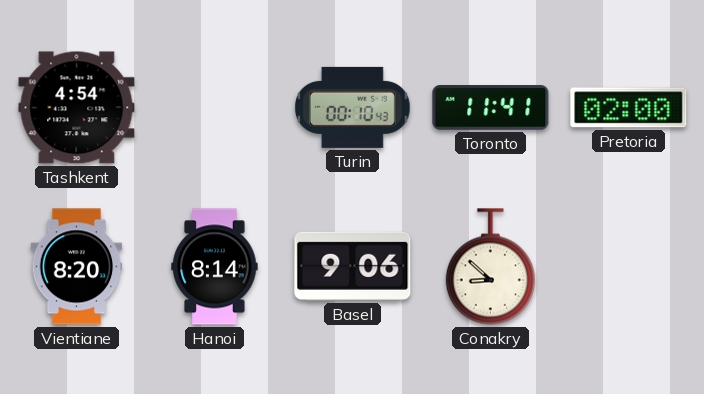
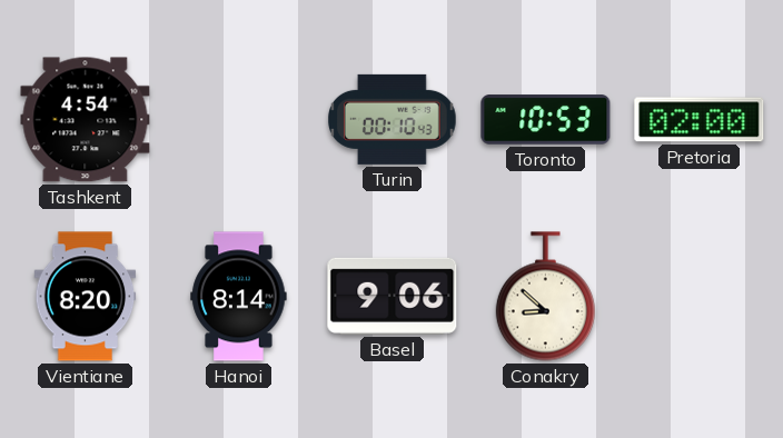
Toronto: 11:41 -> 10:53
